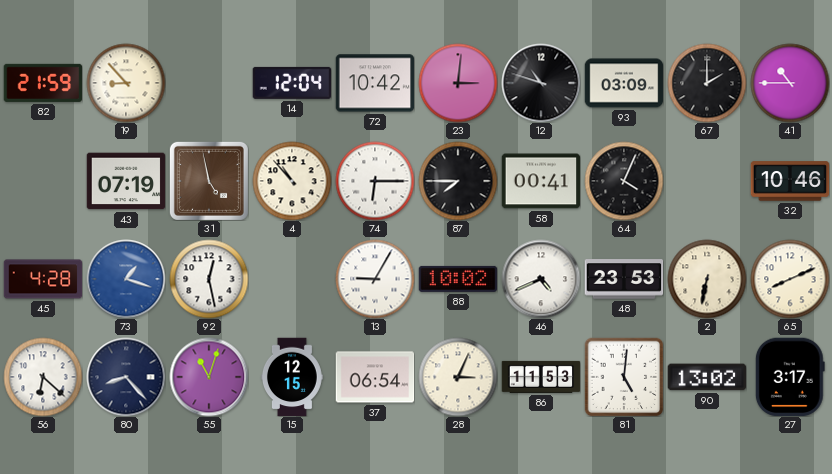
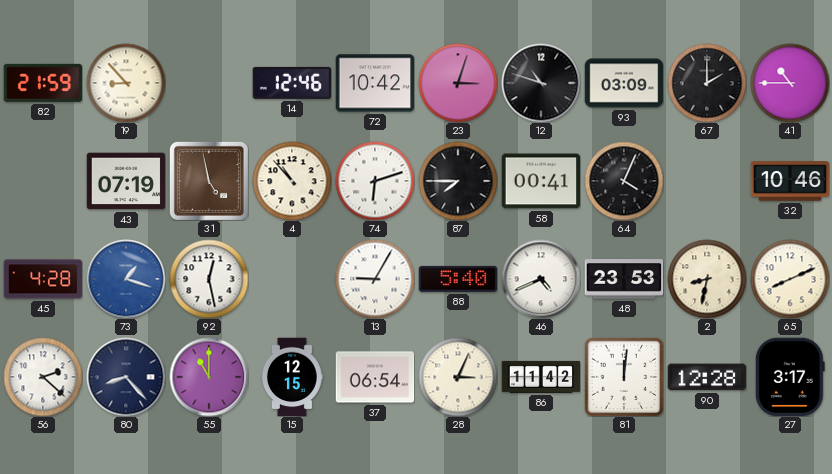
14: 12:04 -> 12:46
23: 3:01 -> 3:03
74: 6:15 -> 6:12
88: 10:02 -> 5:40
2: 6:32 -> 8:32
56: 6:22 -> 2:22
55: 11:03 -> 11:00
86: 11:53 -> 11:42
81: 5:01 -> 12:01
90: 13:02 -> 12:28
